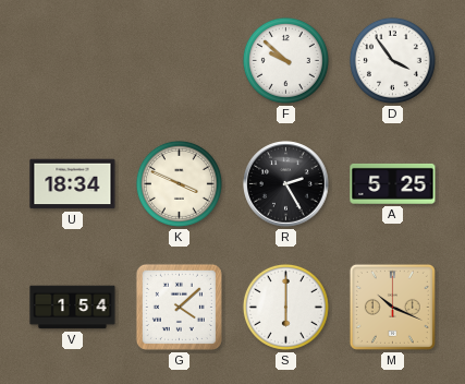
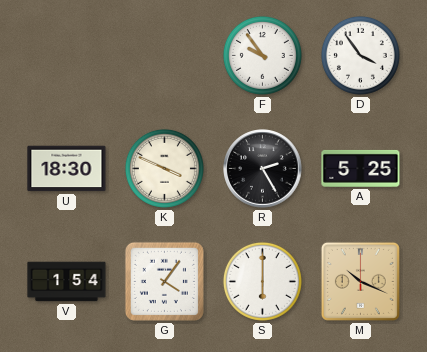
F: 9:52 -> 9:54
U: 18:34 -> 18:30
G: 4:08 -> 4:06
